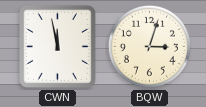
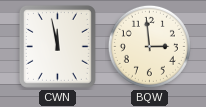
BQW: 3:03 -> 2:59
